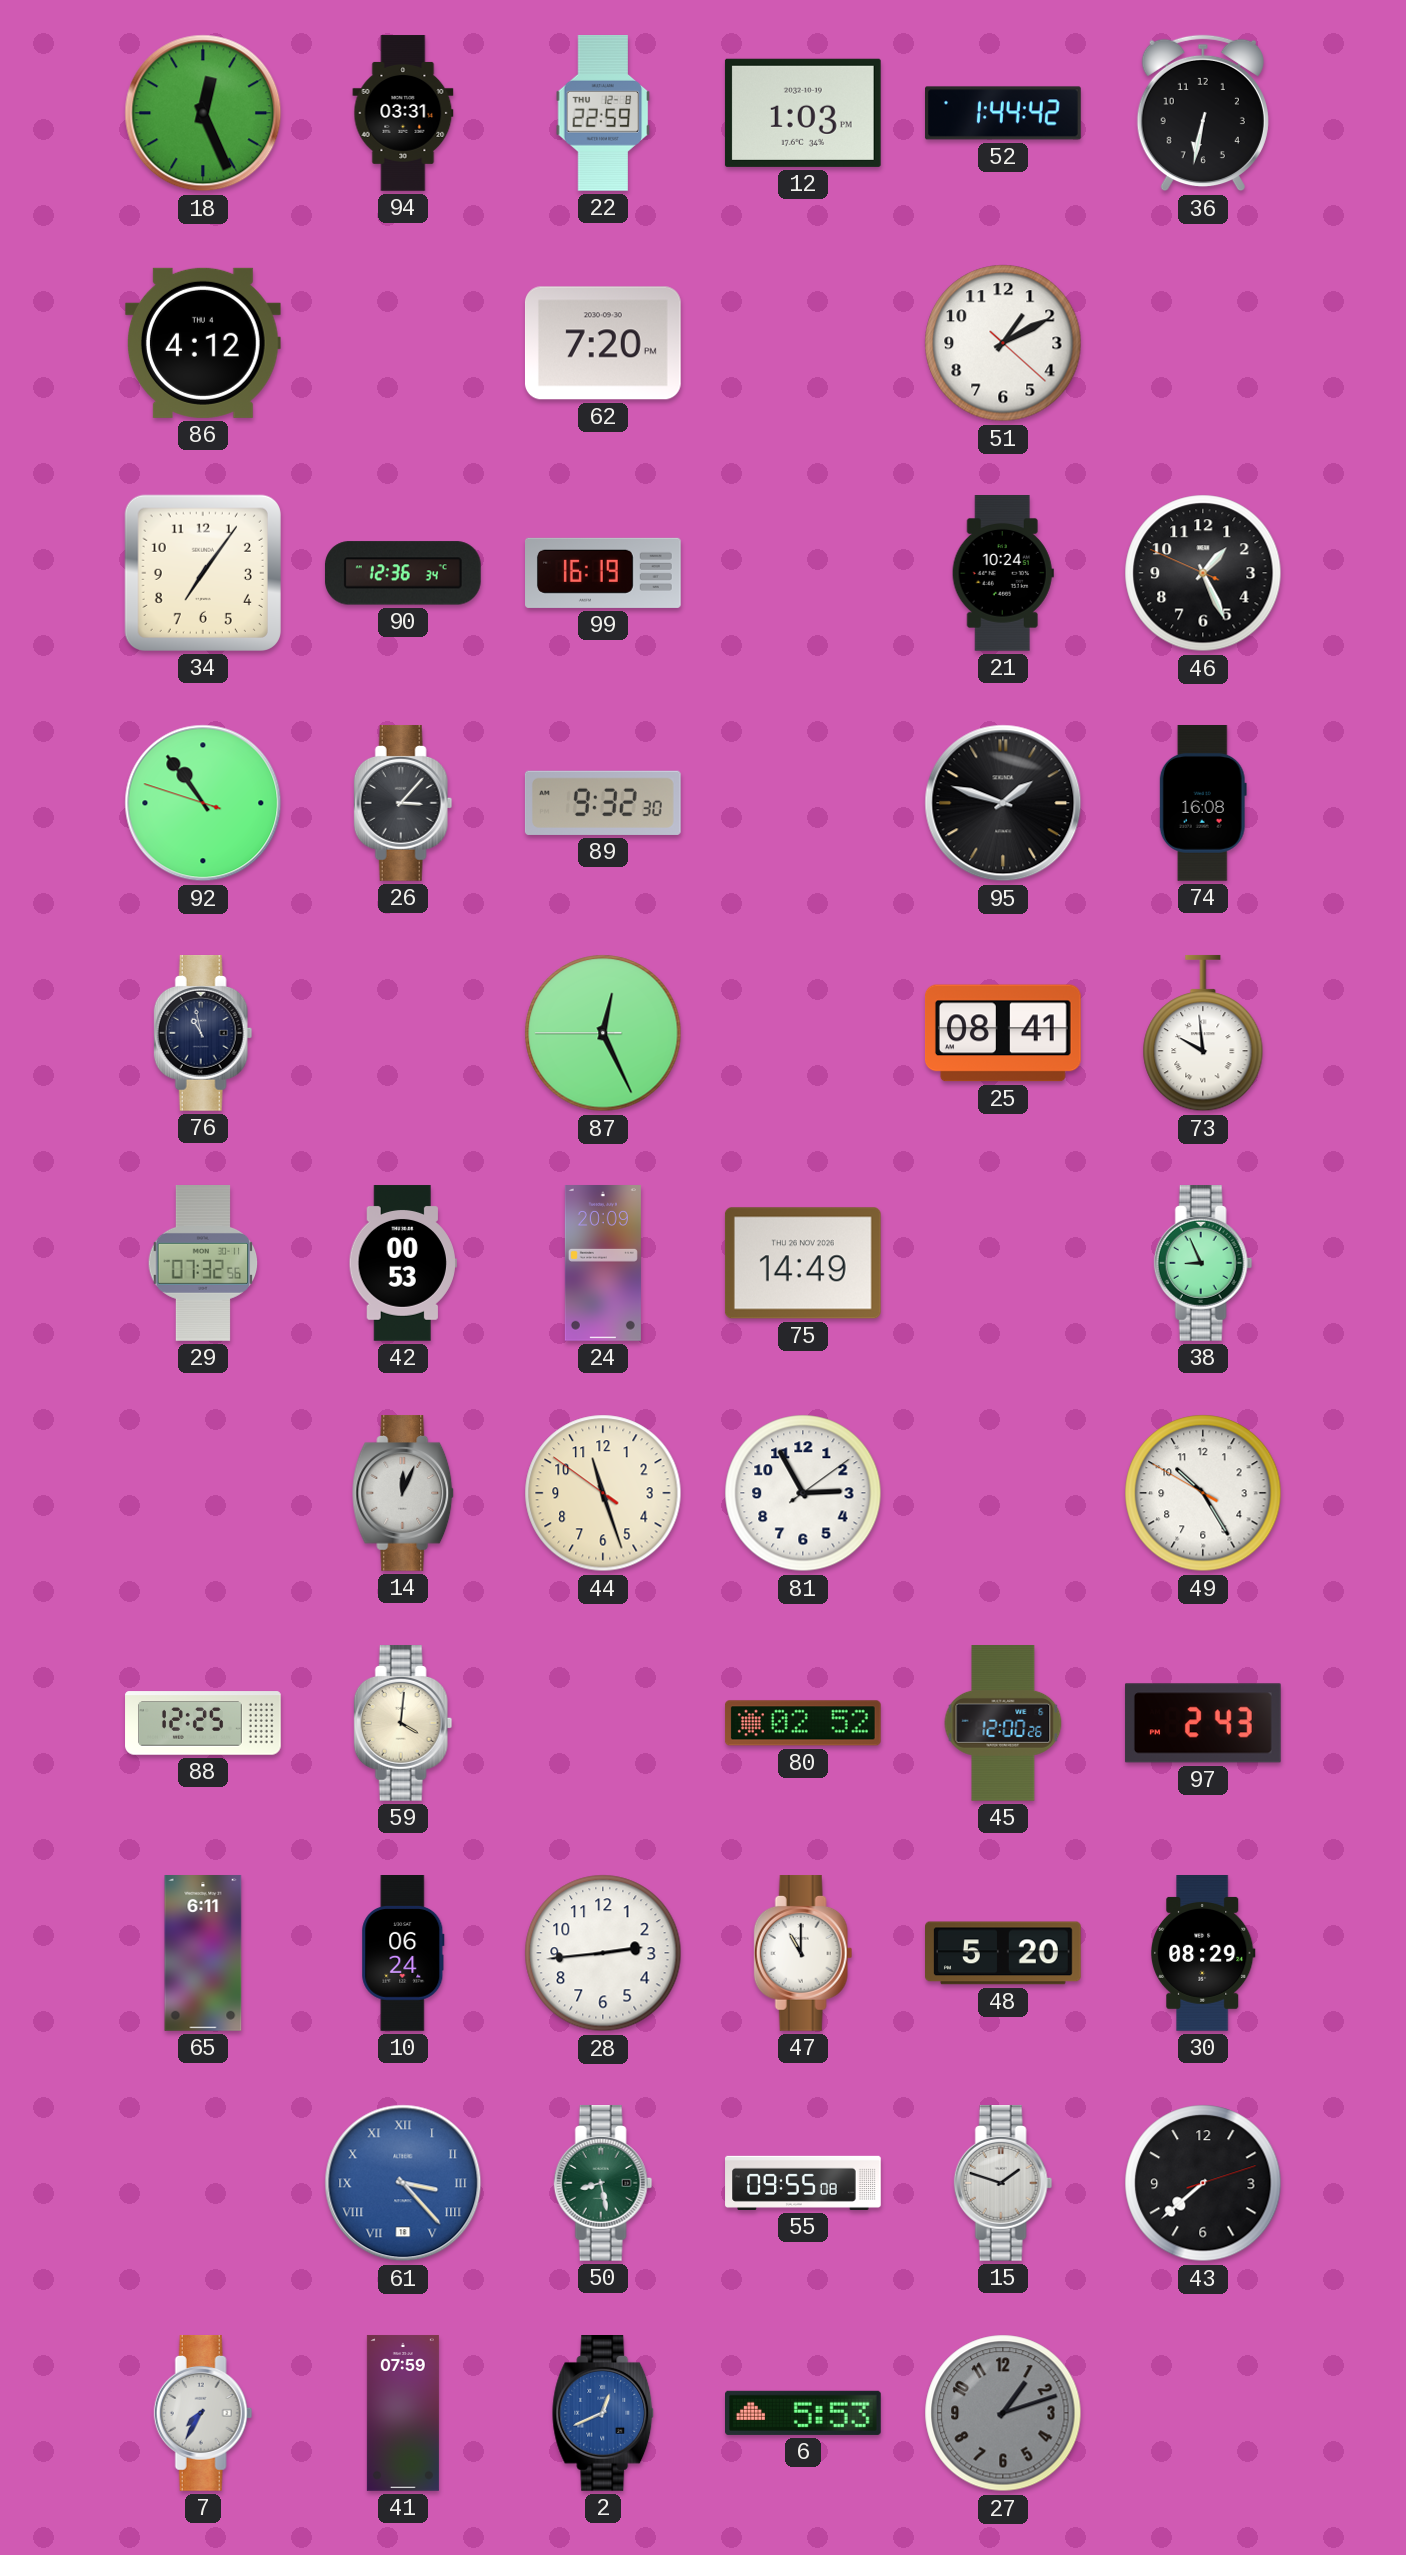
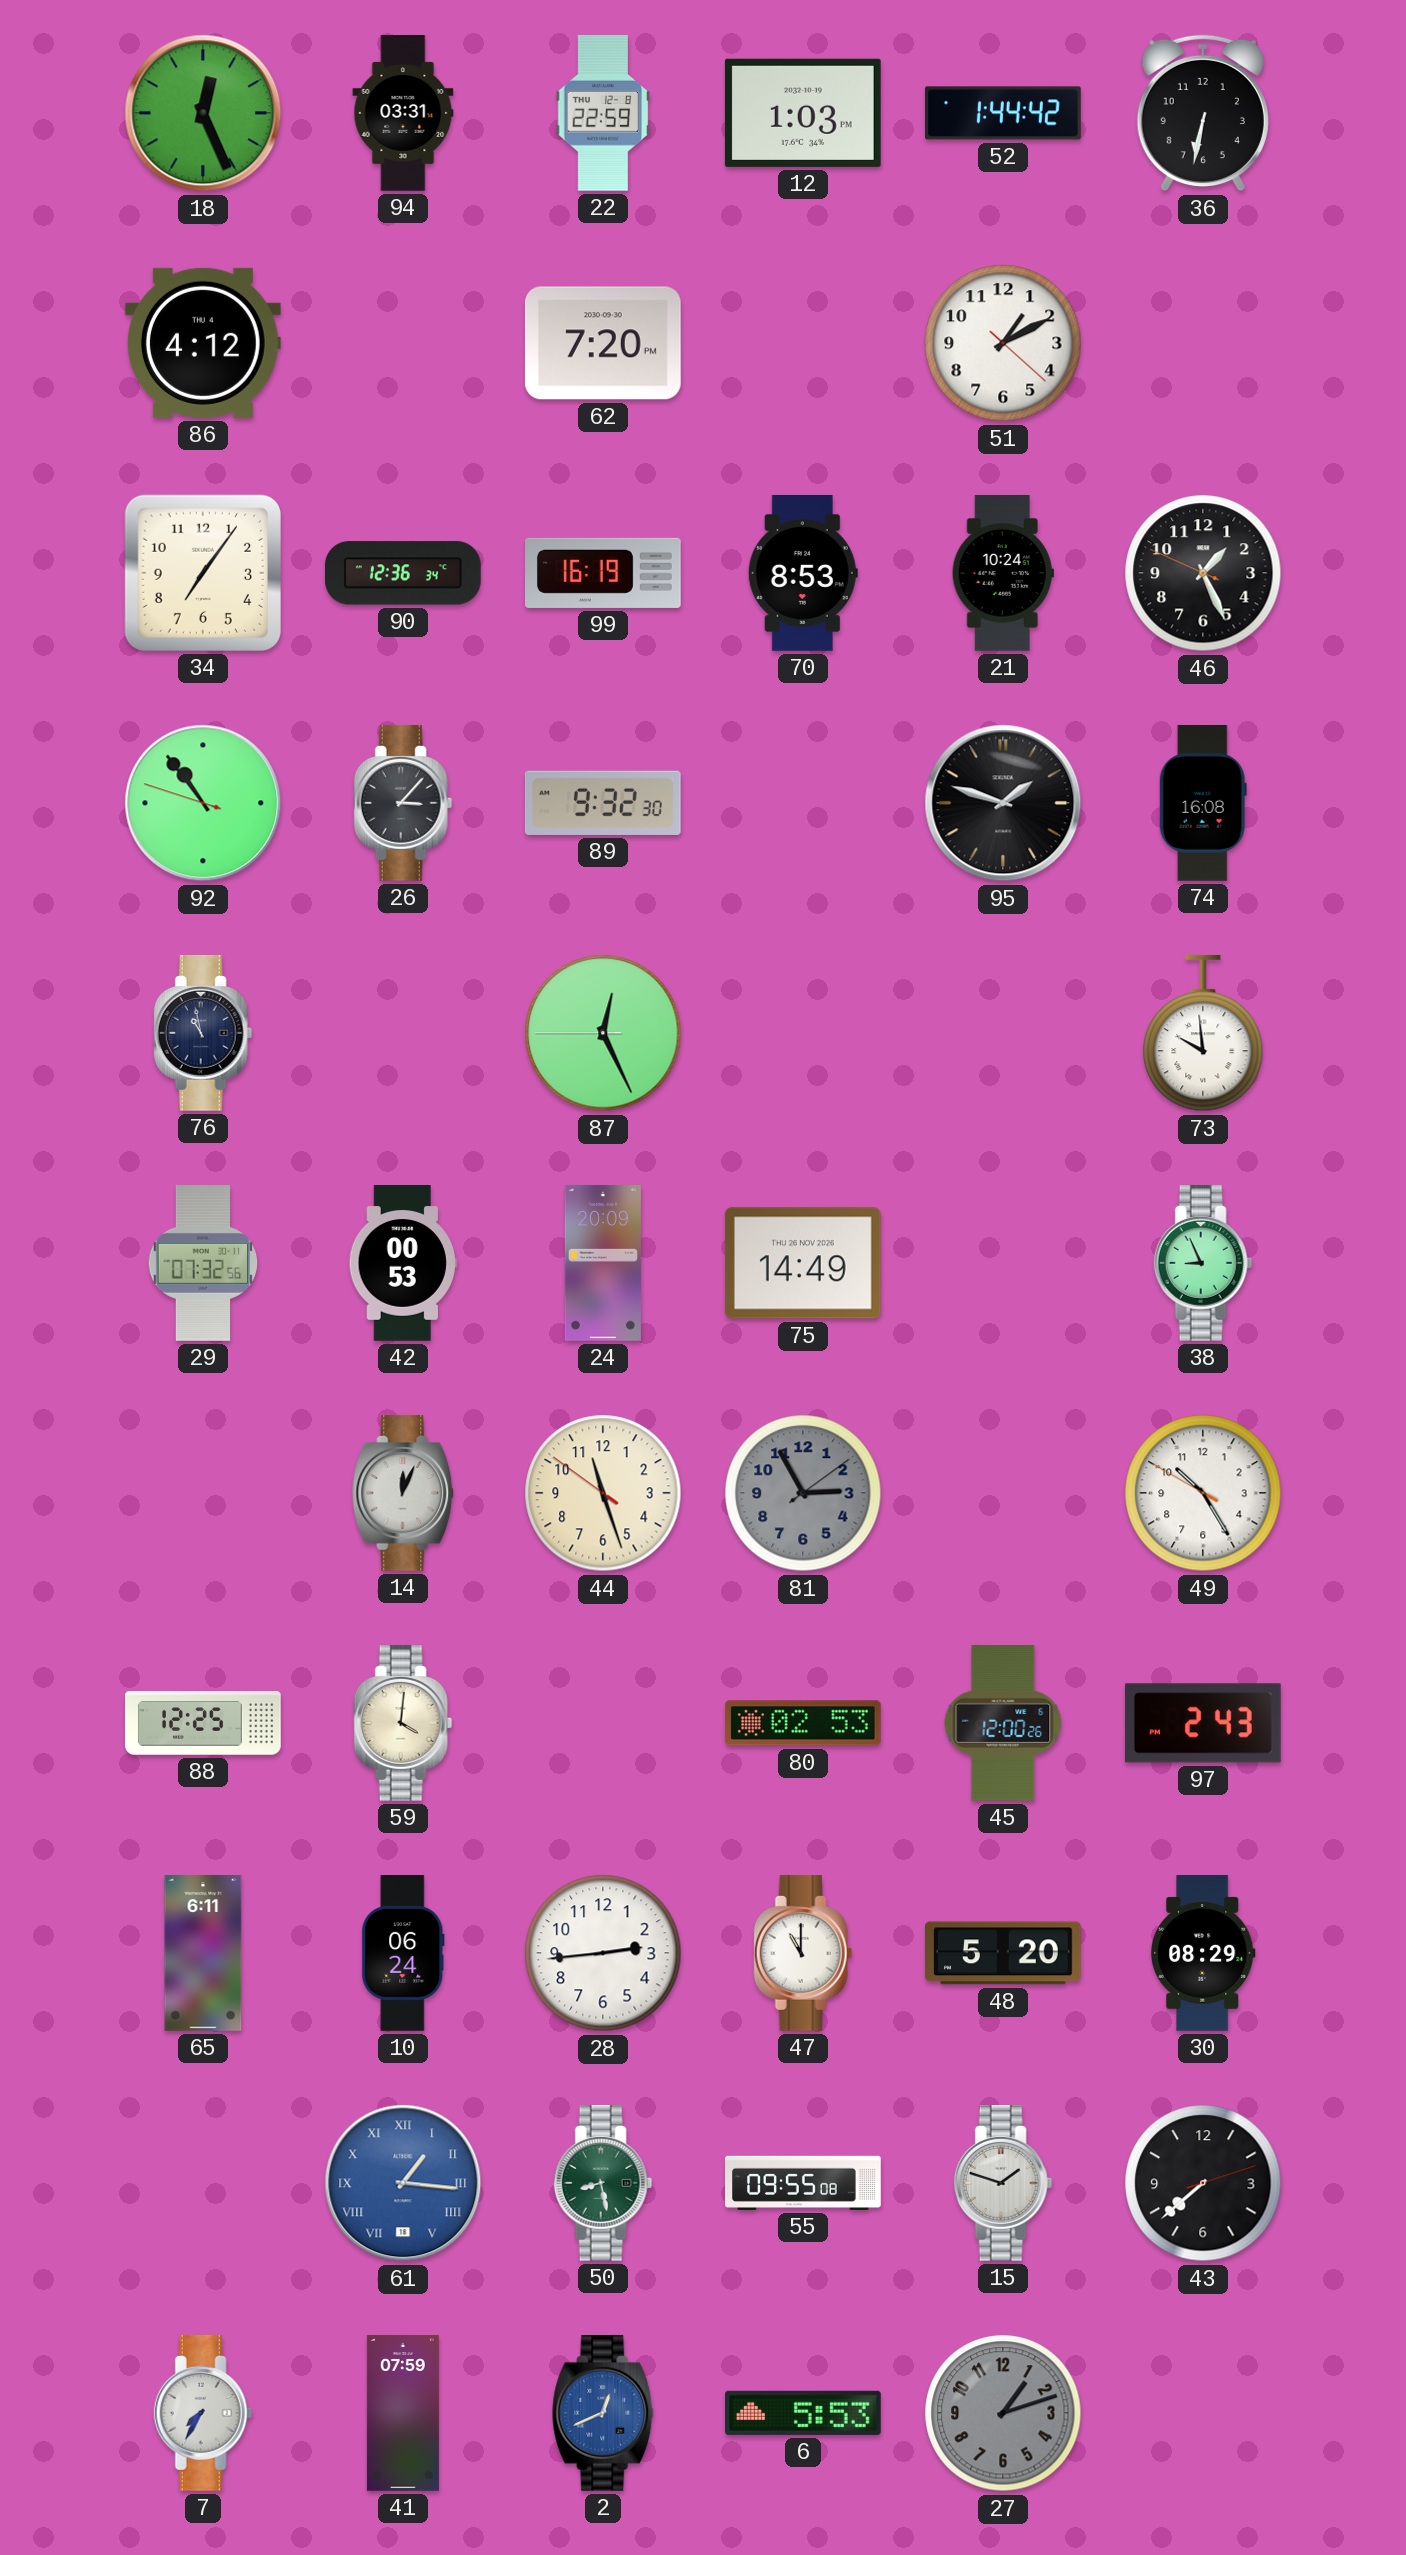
70: none -> 8:53
25: 08:41 -> none
81 dial: white -> grey
80: 02:52 -> 02:53
61: 3:23 -> 1:16
